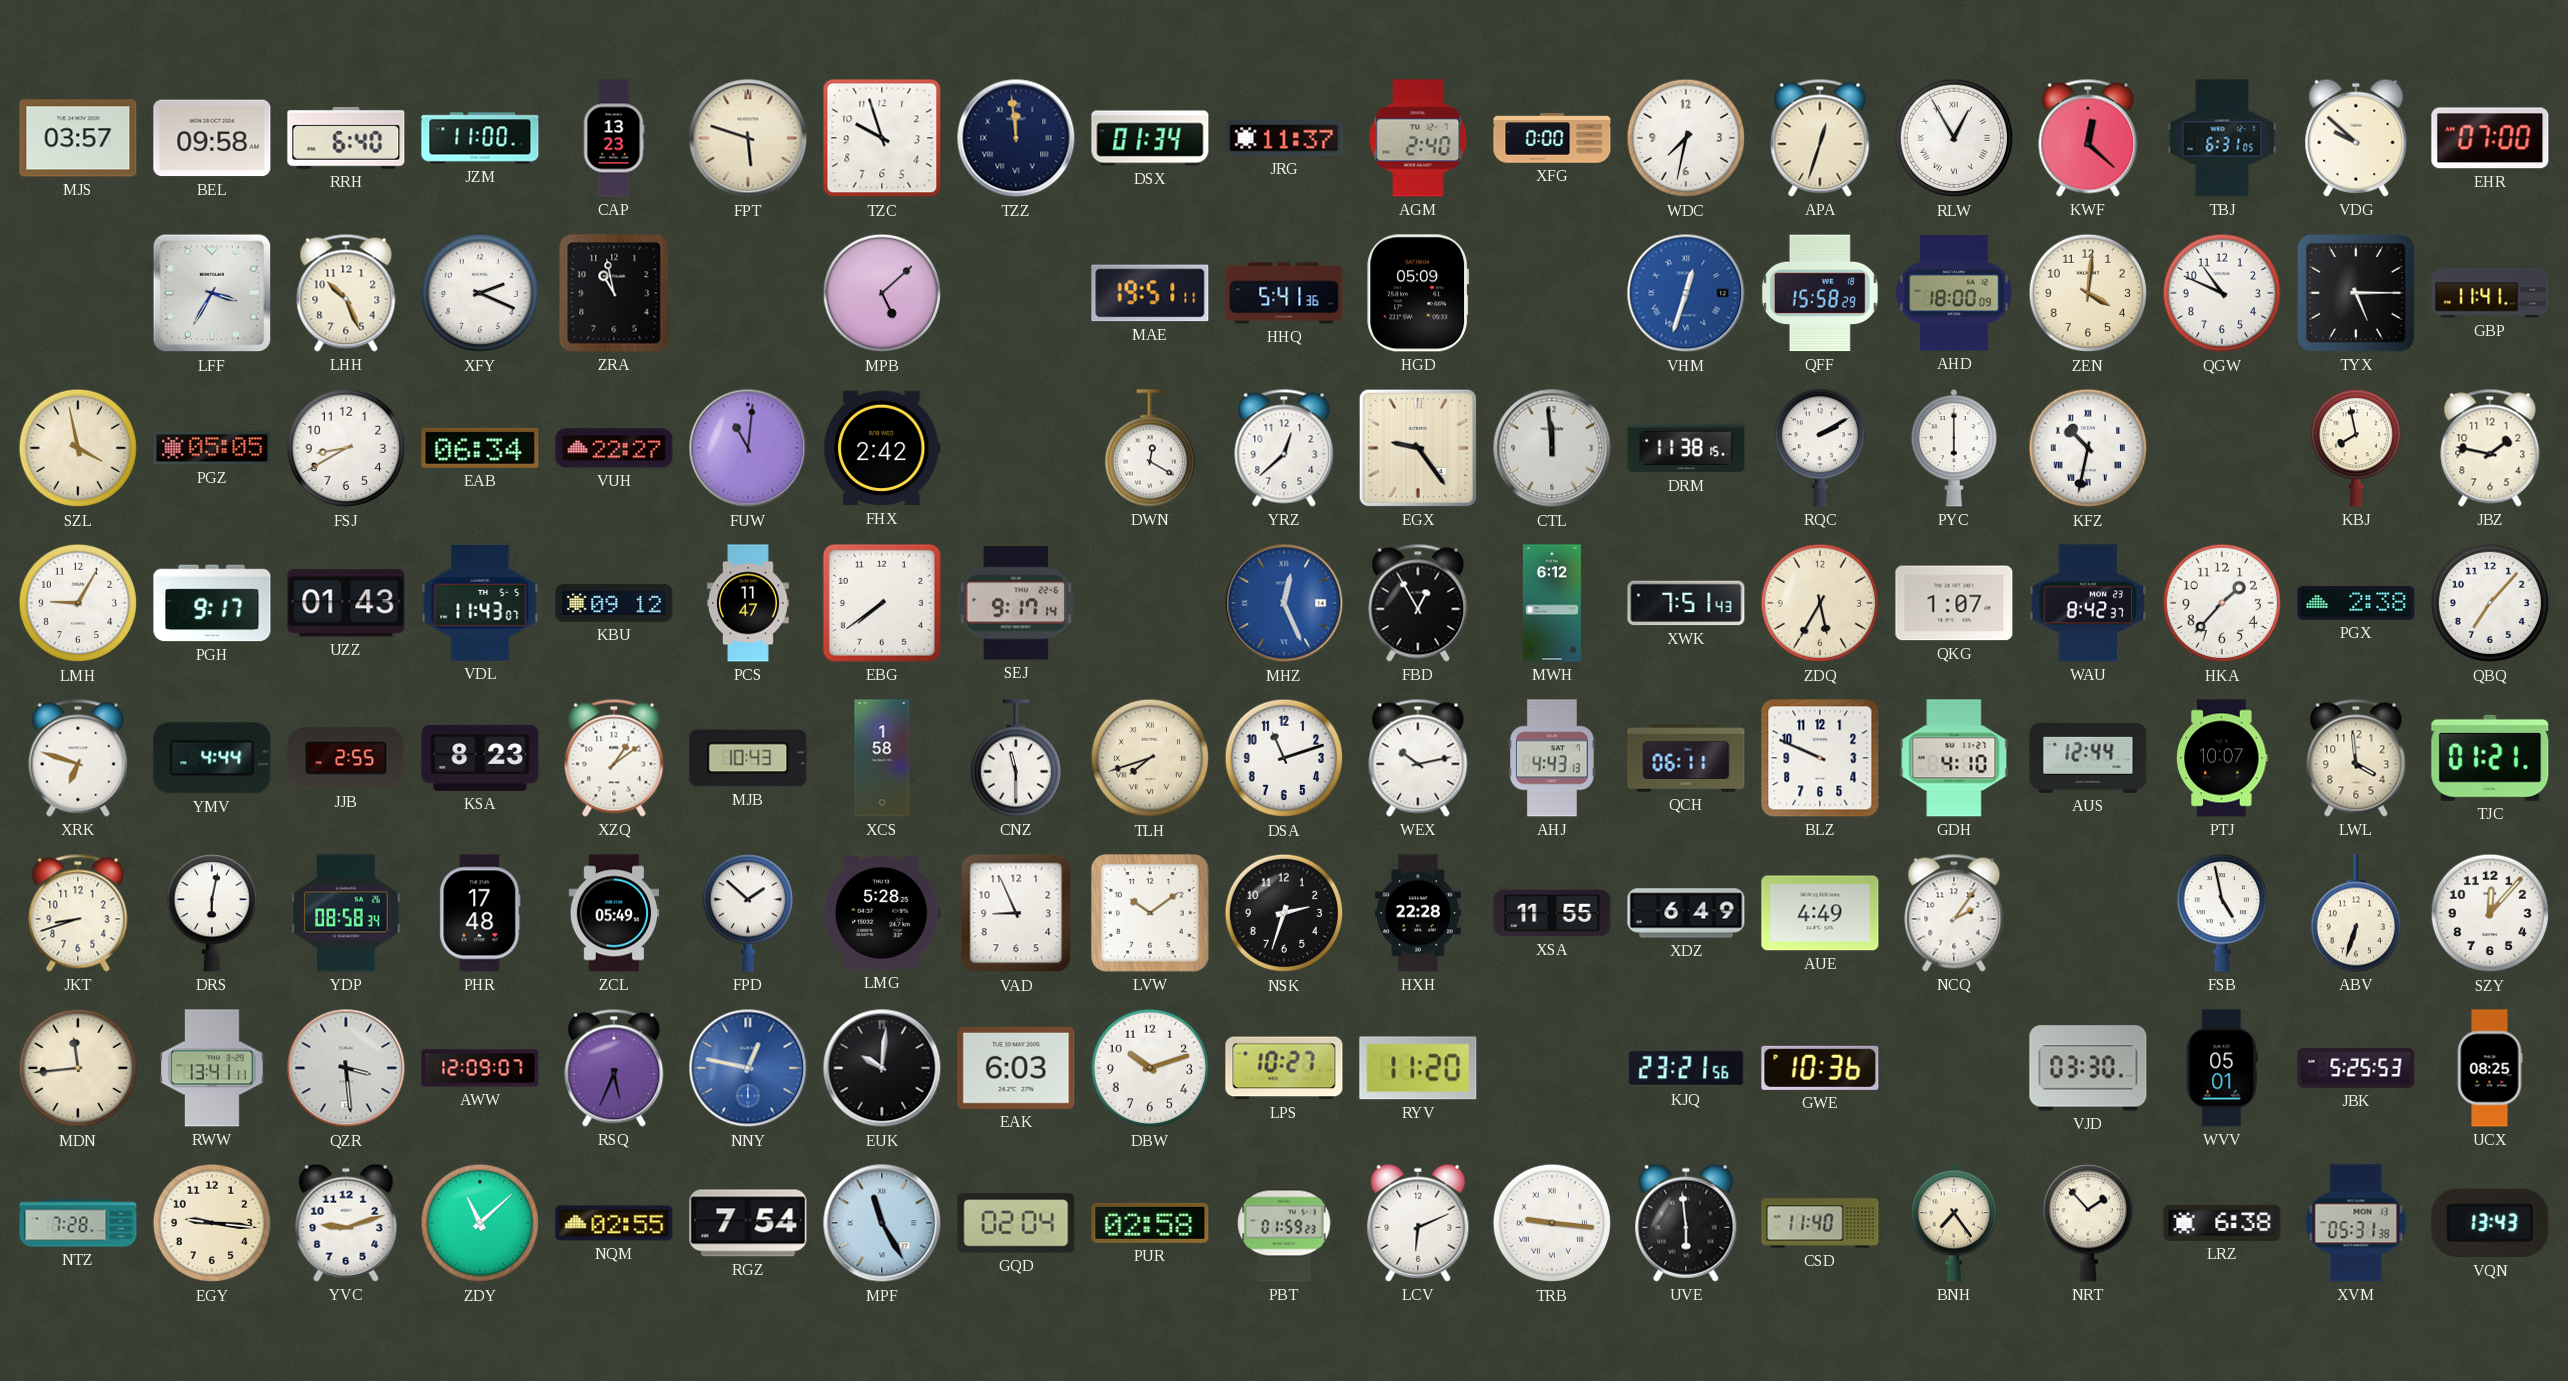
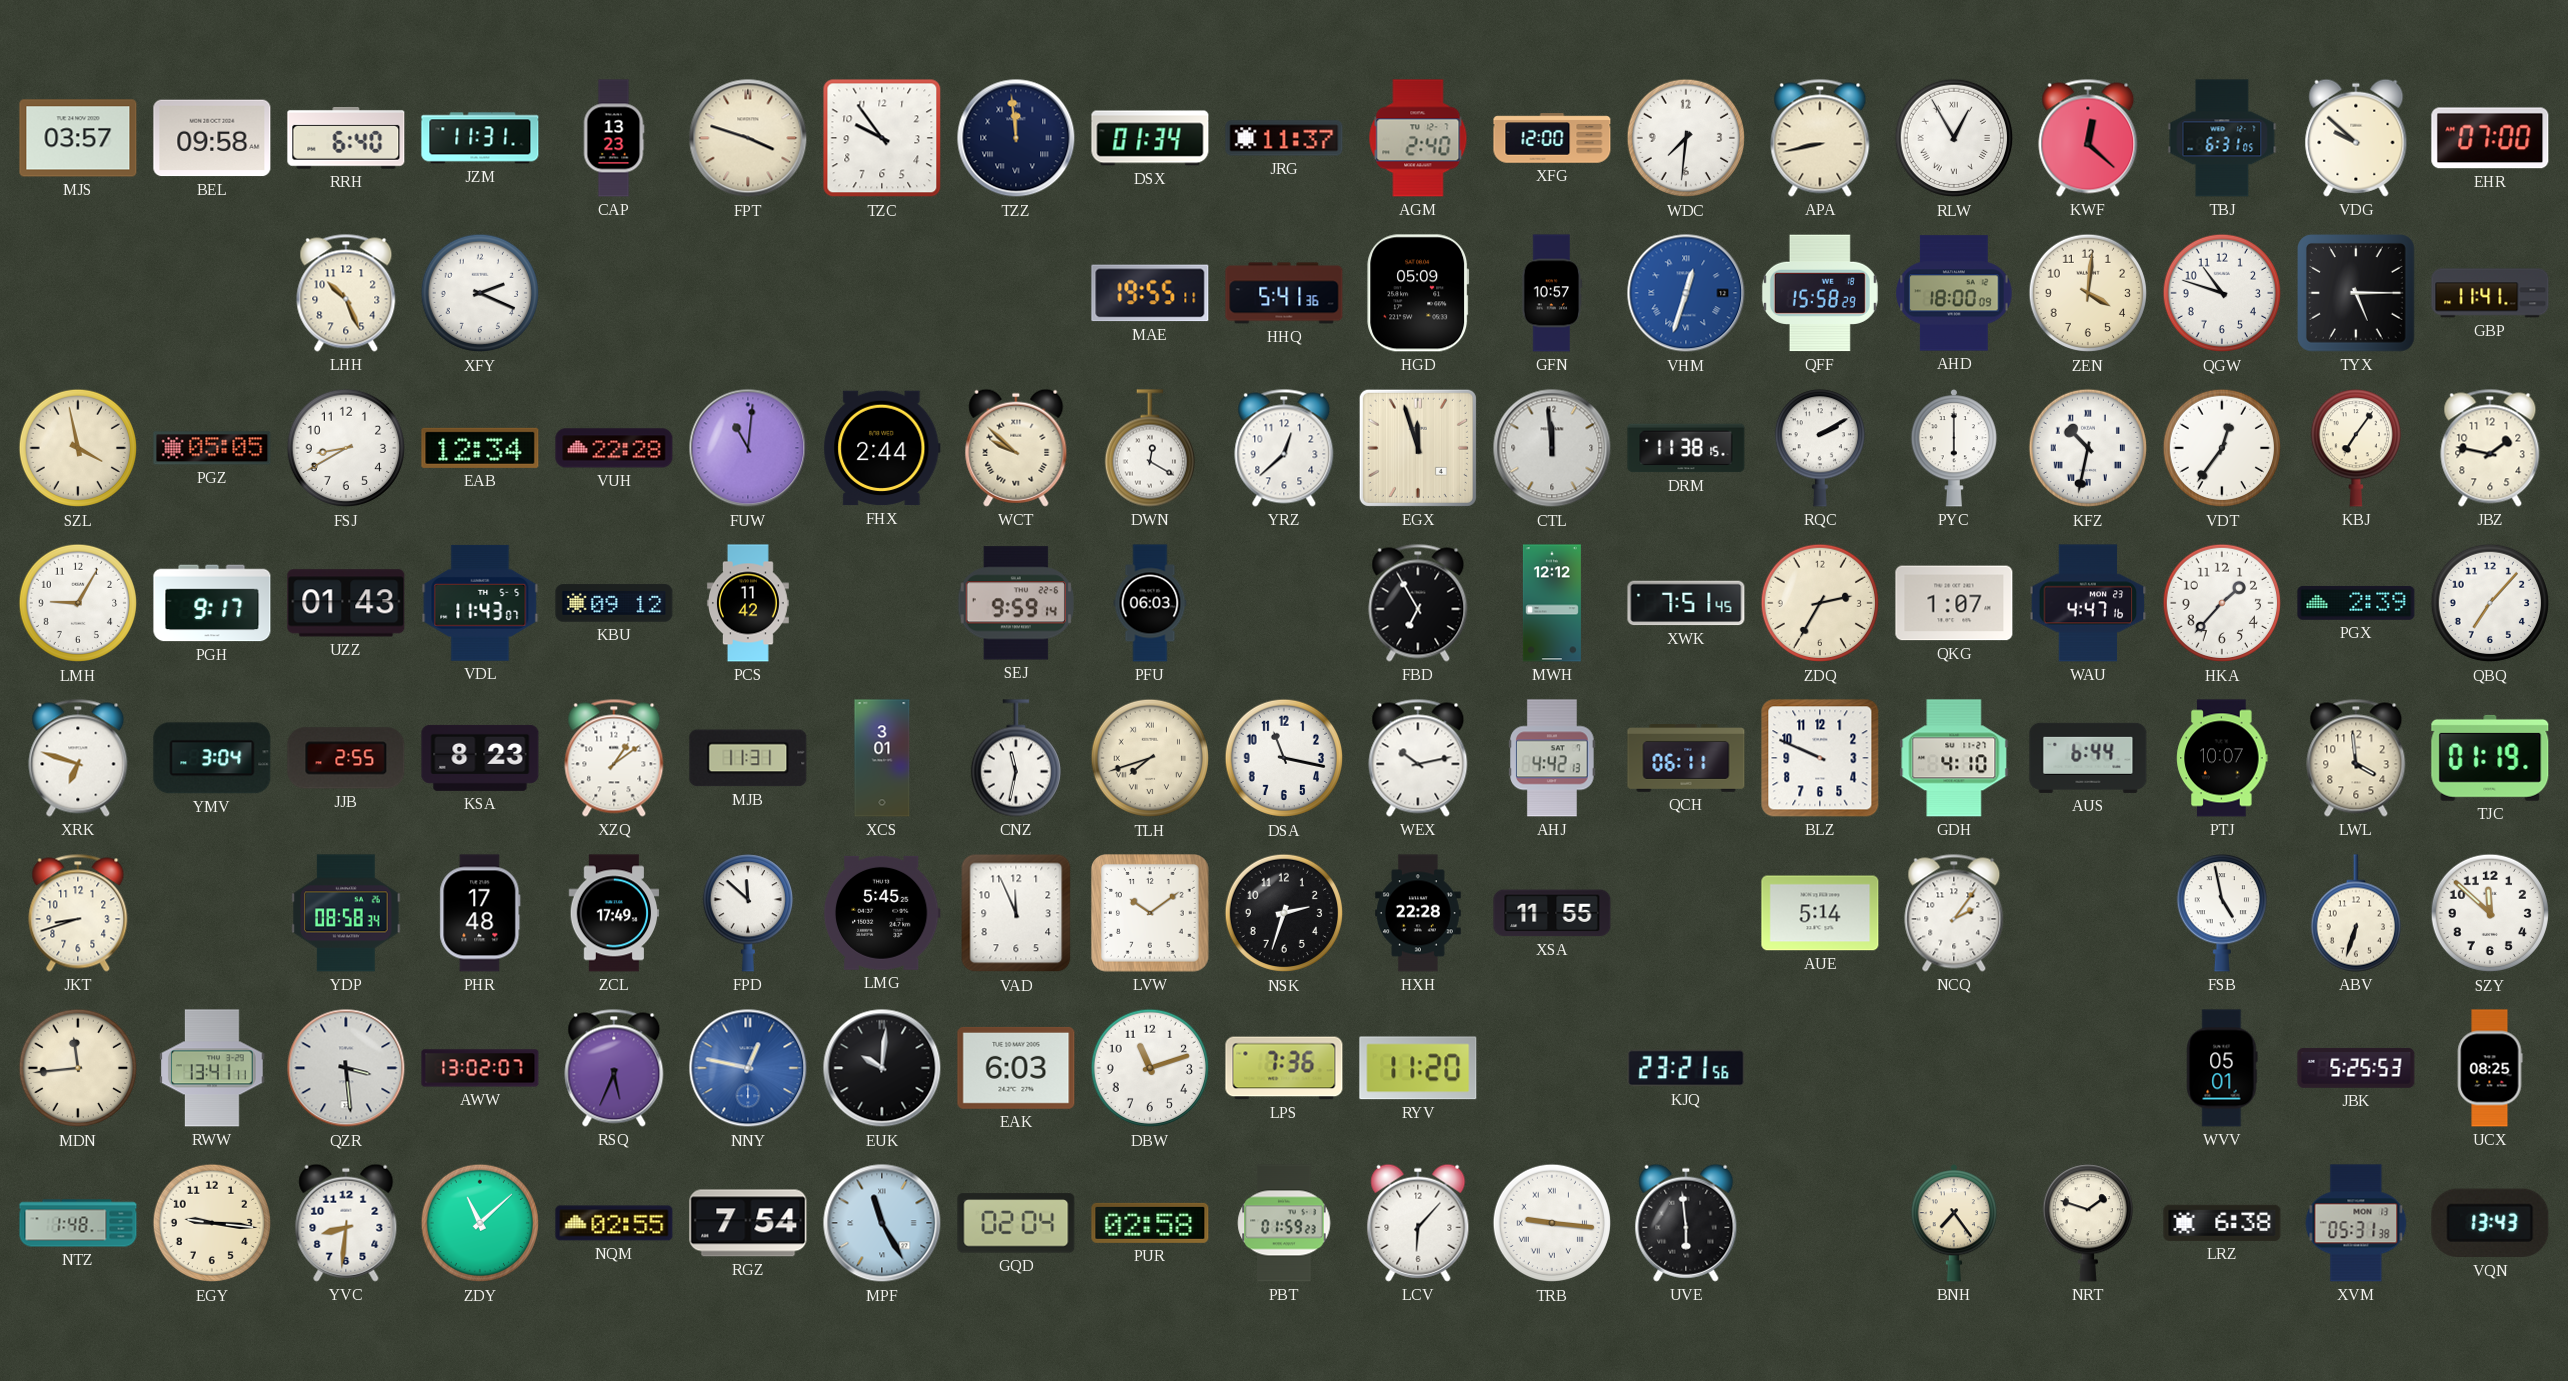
JZM: 11:00 -> 11:31
FPT: 5:48 -> 3:48
TZC: 9:57 -> 9:54
XFG: 0:00 -> 12:00
WDC: 7:32 -> 7:31
APA: 12:33 -> 8:43
LFF: 3:35 -> none
ZRA: 10:58 -> none
MPB: 5:08 -> none
MAE: 19:51 -> 19:55
GFN: none -> 10:57
QGW: 10:49 -> 10:48
EAB: 06:34 -> 12:34
VUH: 22:27 -> 22:28
FHX: 2:42 -> 2:44
WCT: none -> 9:52
EGX: 9:24 -> 11:57
VDT: none -> 12:36
KBJ: 7:58 -> 7:06
PCS: 11:47 -> 11:42
EBG: 7:39 -> none
SEJ: 9:17 -> 9:59
PFU: none -> 06:03
MHZ: 12:26 -> none
FBD: 12:55 -> 6:55
MWH: 6:12 -> 12:12
XWK: 7:51:43 -> 7:51:45
ZDQ: 5:35 -> 2:35
WAU: 8:42 -> 4:47
PGX: 2:38 -> 2:39
YMV: 4:44 -> 3:04
MJB: 10:43 -> 11:31
XCS: 1:58 -> 3:01
CNZ: 11:30 -> 11:32
DSA: 11:12 -> 11:17
AHJ: 4:43 -> 4:42
AUS: 12:44 -> 6:44
TJC: 01:21 -> 01:19
DRS: 6:02 -> none
ZCL: 05:49 -> 17:49
FPD: 1:52 -> 11:52
LMG: 5:28 -> 5:45
VAD: 8:56 -> 11:56
XDZ: 6:49 -> none
AUE: 4:49 -> 5:14
SZY: 12:07 -> 11:52
AWW: 12:09 -> 13:02
DBW: 10:12 -> 11:12
LPS: 10:27 -> 7:36
GWE: 10:36 -> none
VJD: 03:30 -> none
NTZ: 7:28 -> 1:48
YVC: 9:12 -> 8:31
LCV: 6:11 -> 6:07
CSD: 11:40 -> none
NRT: 1:53 -> 1:48
